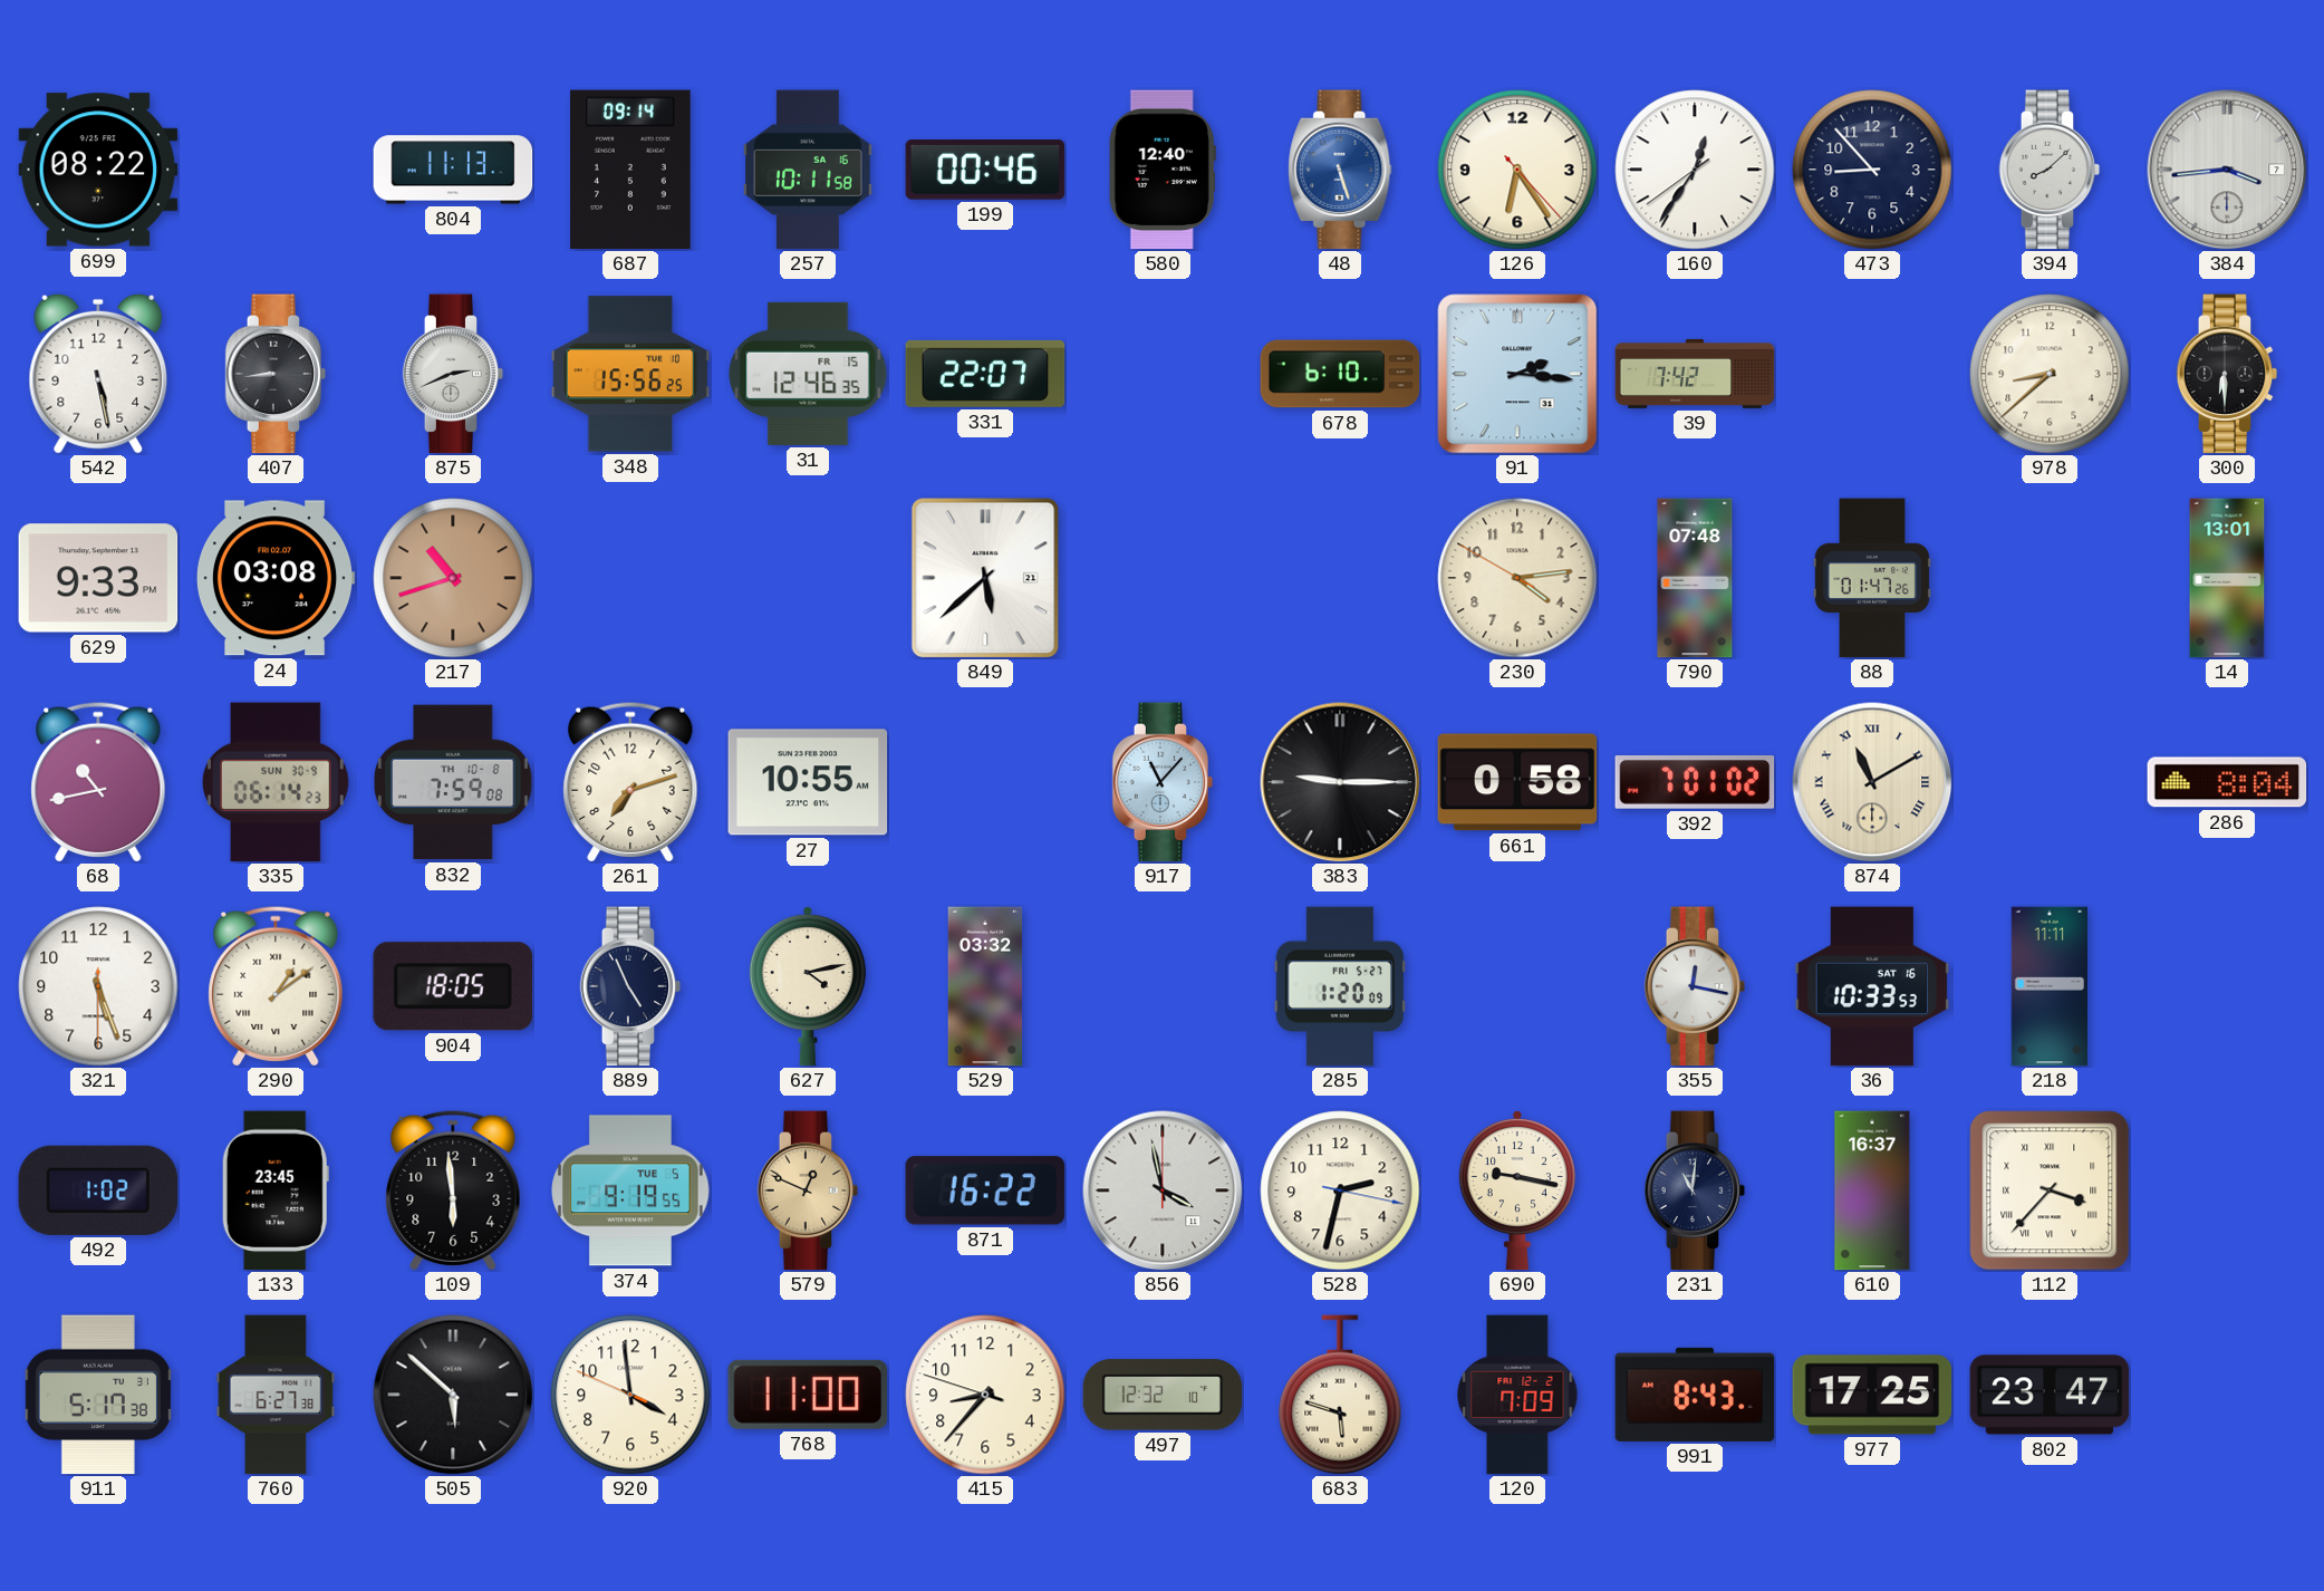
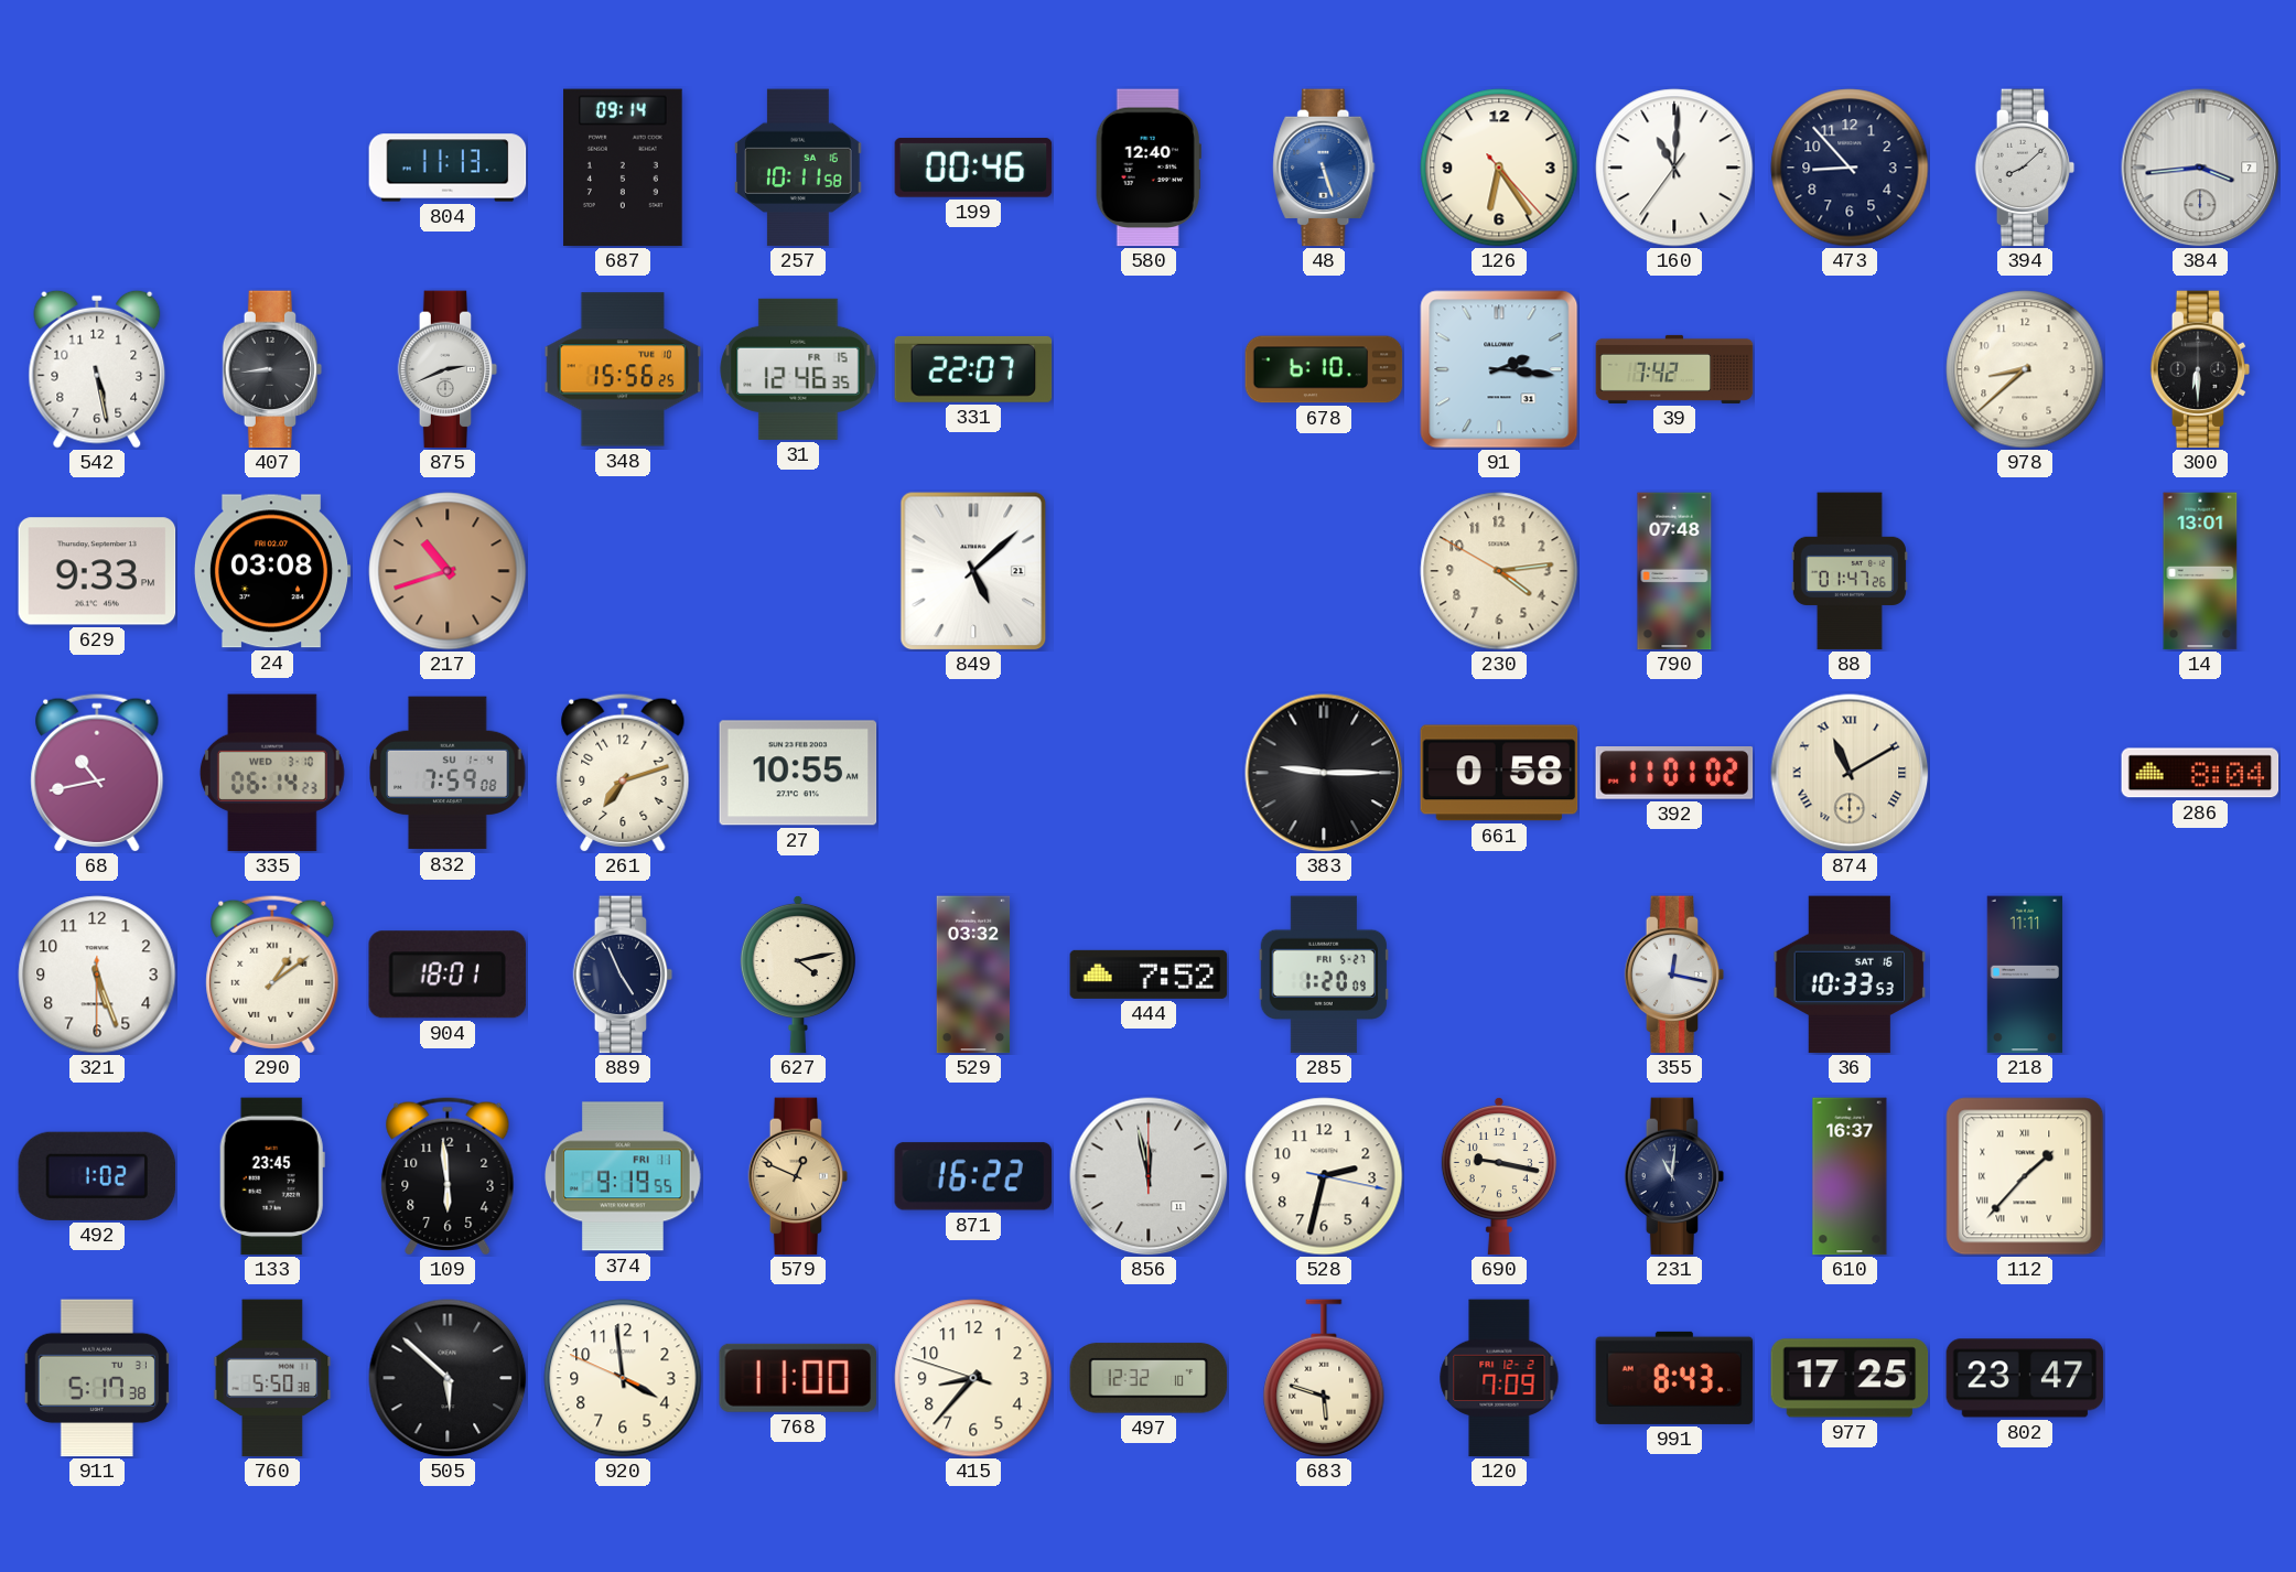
699: 08:22 -> none
160: 12:35 -> 11:00
849: 5:38 -> 5:08
335 date: SUN 30-9 -> WED 3-10
832 date: TH 10-8 -> SU 1-4
917: 11:07 -> none
392: 7:01 -> 11:01
904: 18:05 -> 18:01
444: none -> 7:52
374 date: TUE 5 -> FRI 11
856: 3:58 -> 11:58
112: 3:37 -> 1:37
760: 6:27 -> 5:50
